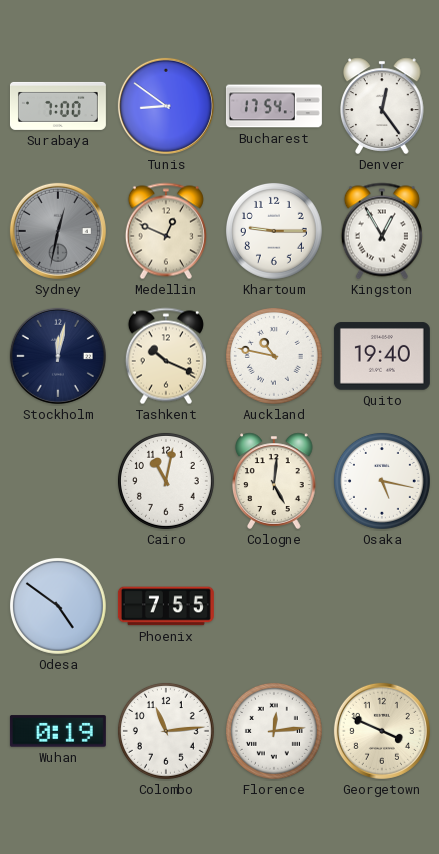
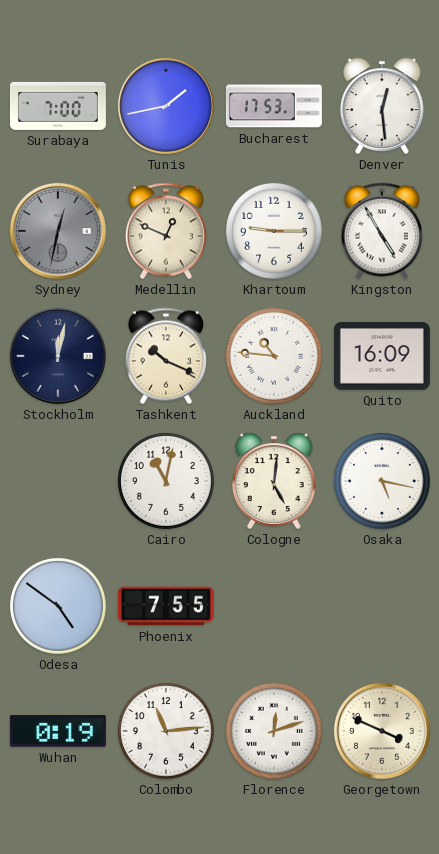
Tunis: 8:51 -> 1:43
Bucharest: 17:54 -> 17:53
Denver: 12:24 -> 12:29
Kingston: 12:55 -> 4:55
Auckland: 10:47 -> 10:46
Quito: 19:40 -> 16:09
Florence: 12:14 -> 12:12
